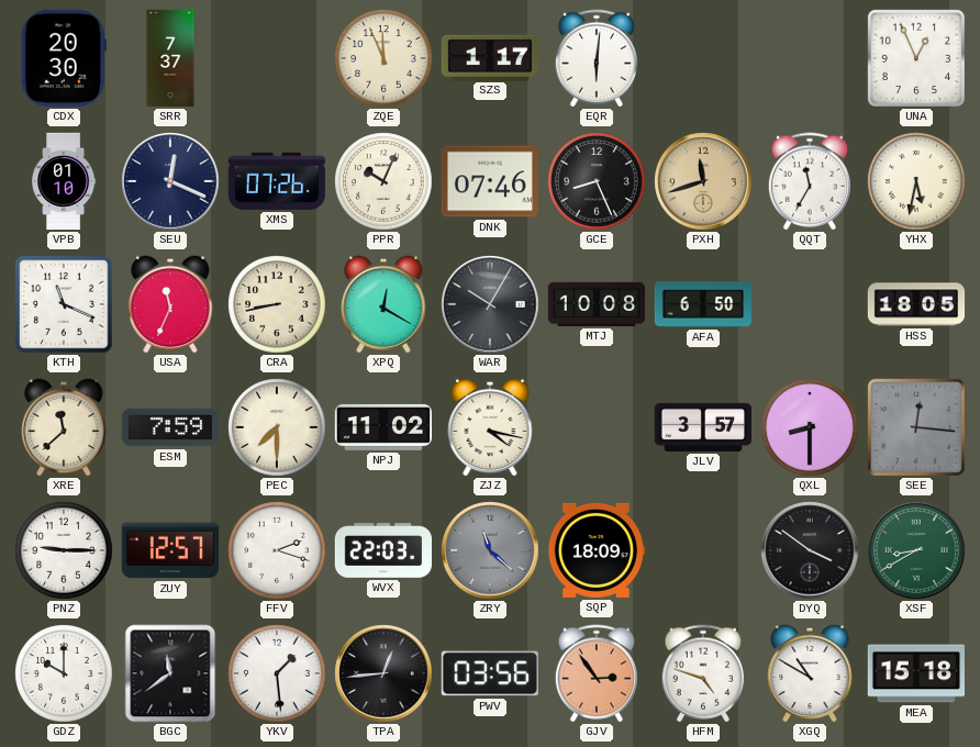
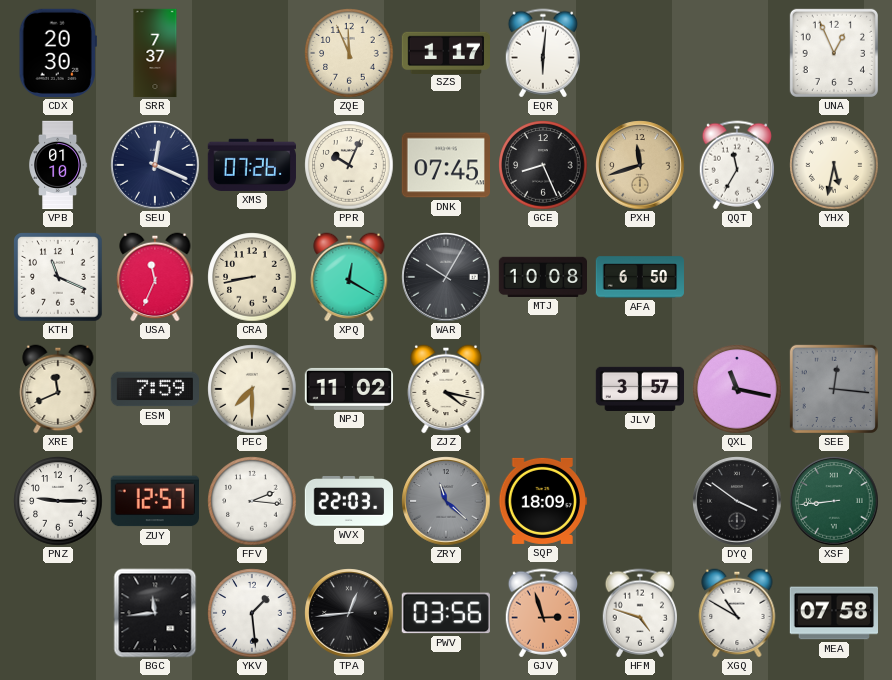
DNK: 07:46 -> 07:45
HSS: 18:05 -> none
XRE: 11:38 -> 11:41
QXL: 8:30 -> 11:17
FFV: 2:18 -> 2:16
XSF: 8:40 -> 8:44
GDZ: 10:00 -> none
BGC: 11:39 -> 11:44
GJV: 2:54 -> 2:57
MEA: 15:18 -> 07:58
